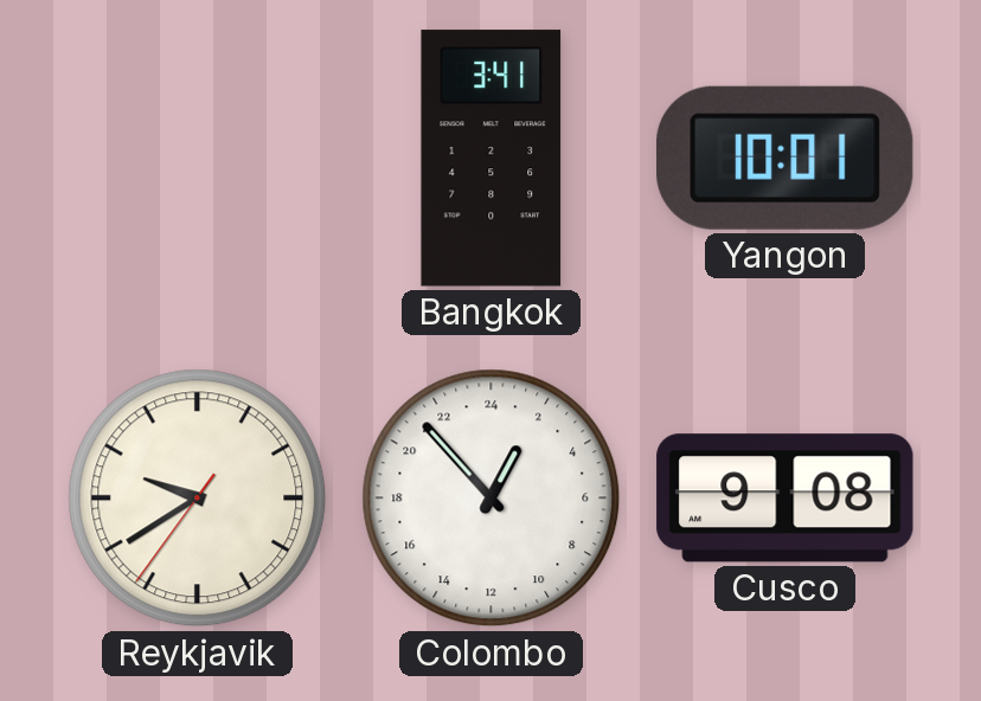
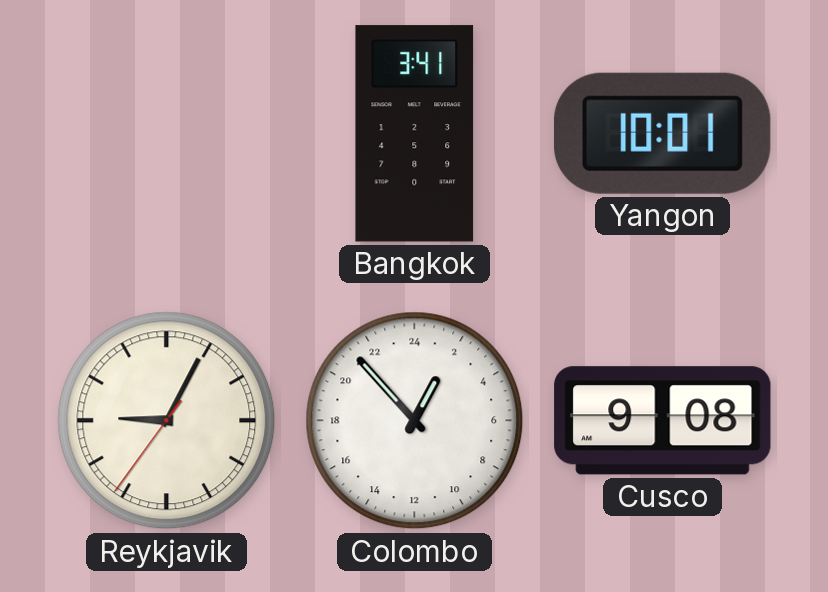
Reykjavik: 9:39 -> 9:04
